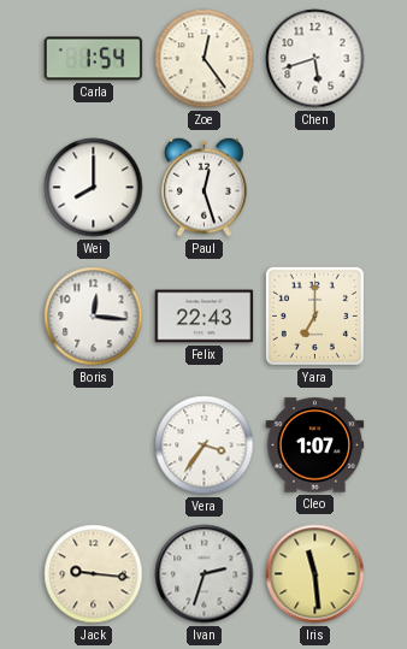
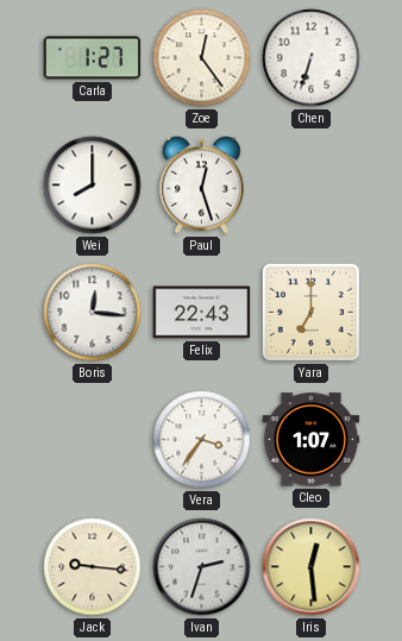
Carla: 1:54 -> 1:27
Chen: 5:42 -> 6:33
Iris: 11:29 -> 12:29
